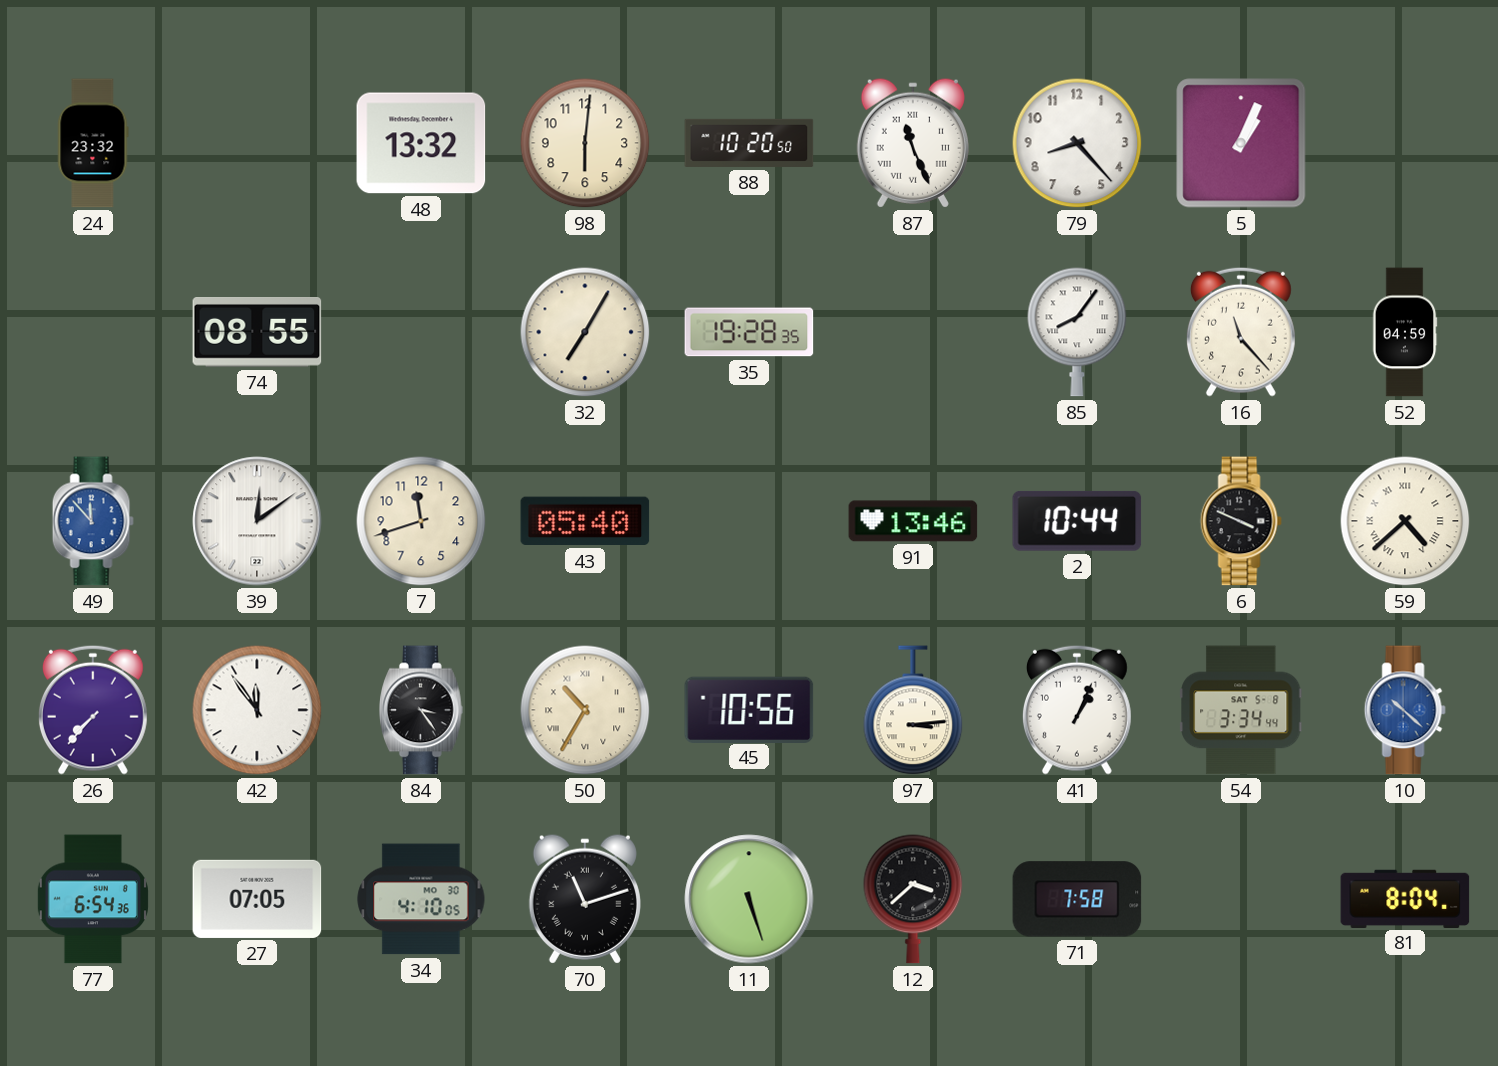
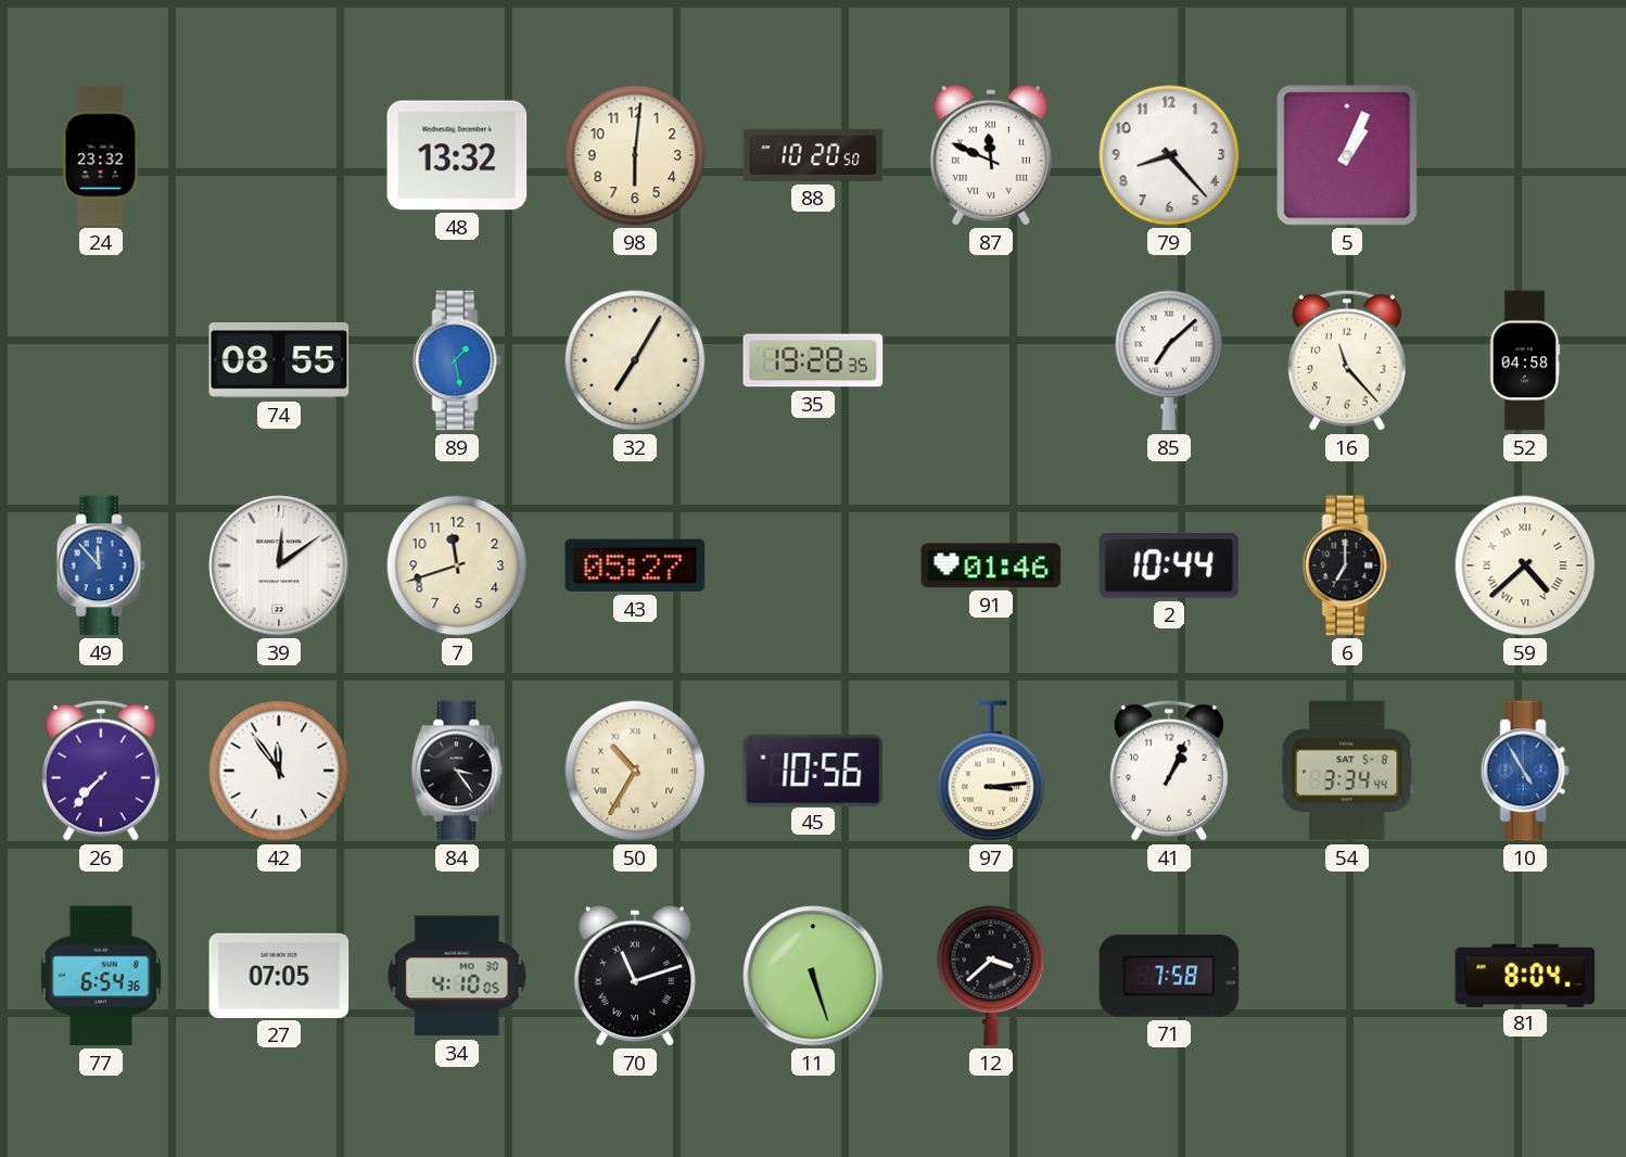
87: 11:26 -> 11:49
89: none -> 1:28
85: 8:06 -> 7:08
52: 04:59 -> 04:58
43: 05:40 -> 05:27
91: 13:46 -> 01:46
6: 3:49 -> 7:00
10: 10:22 -> 4:55
